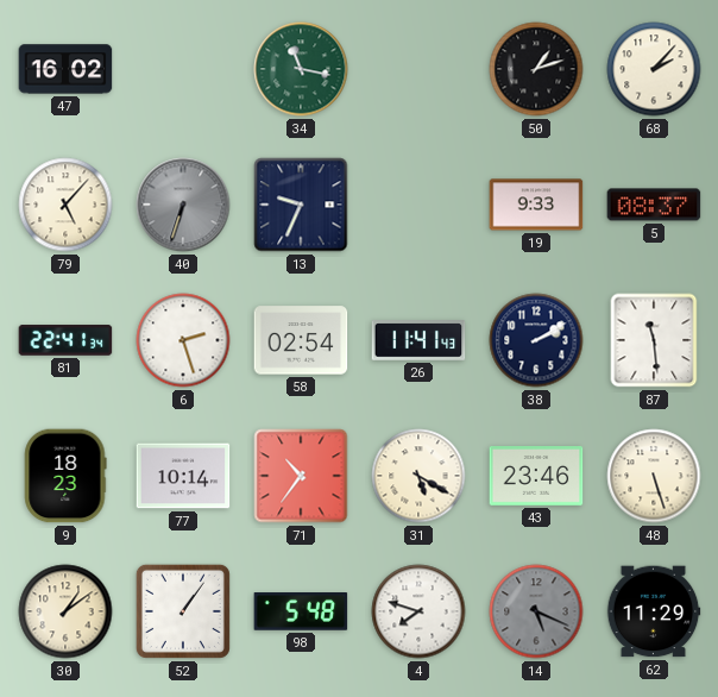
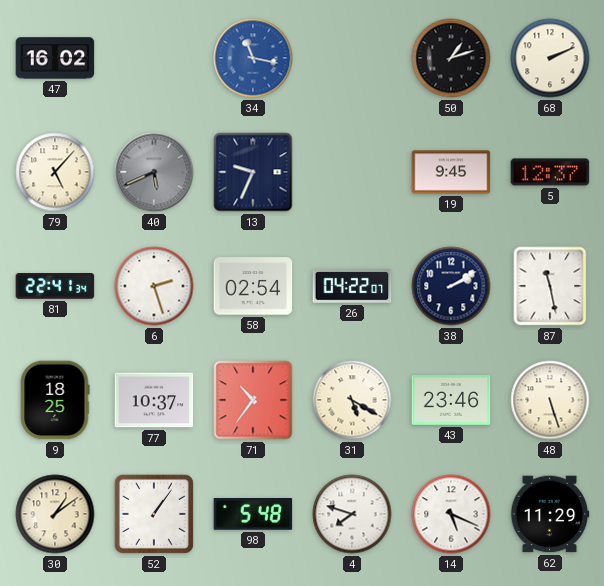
34 dial: green -> blue
68: 2:07 -> 2:11
40: 6:33 -> 5:41
19: 9:33 -> 9:45
5: 08:37 -> 12:37
26: 11:41 -> 04:22
87: 11:29 -> 11:28
9: 18:23 -> 18:25
77: 10:14 -> 10:37
14 dial: grey -> white
